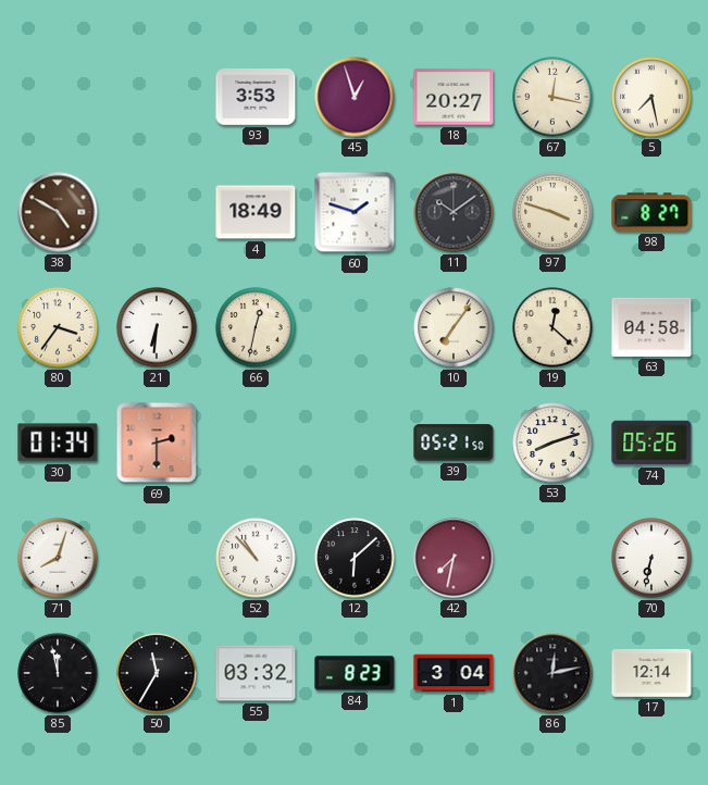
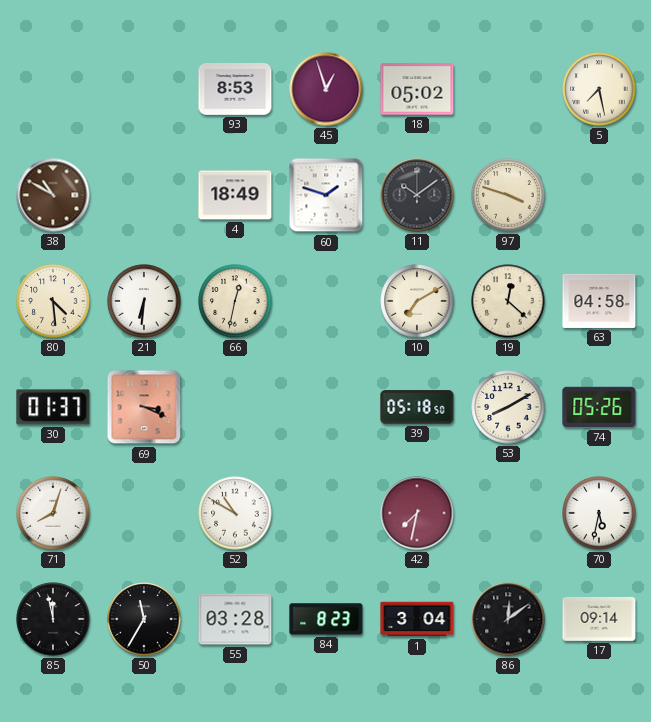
93: 3:53 -> 8:53
18: 20:27 -> 05:02
67: 12:17 -> none
38: 4:50 -> 10:50
98: 8:27 -> none
80: 3:36 -> 4:29
10: 7:06 -> 7:10
30: 01:34 -> 01:37
69: 2:30 -> 3:19
39: 05:21 -> 05:18
53: 8:12 -> 8:10
52: 10:53 -> 10:50
12: 6:08 -> none
70: 6:32 -> 5:32
55: 03:32 -> 03:28
86: 12:13 -> 12:09
17: 12:14 -> 09:14
